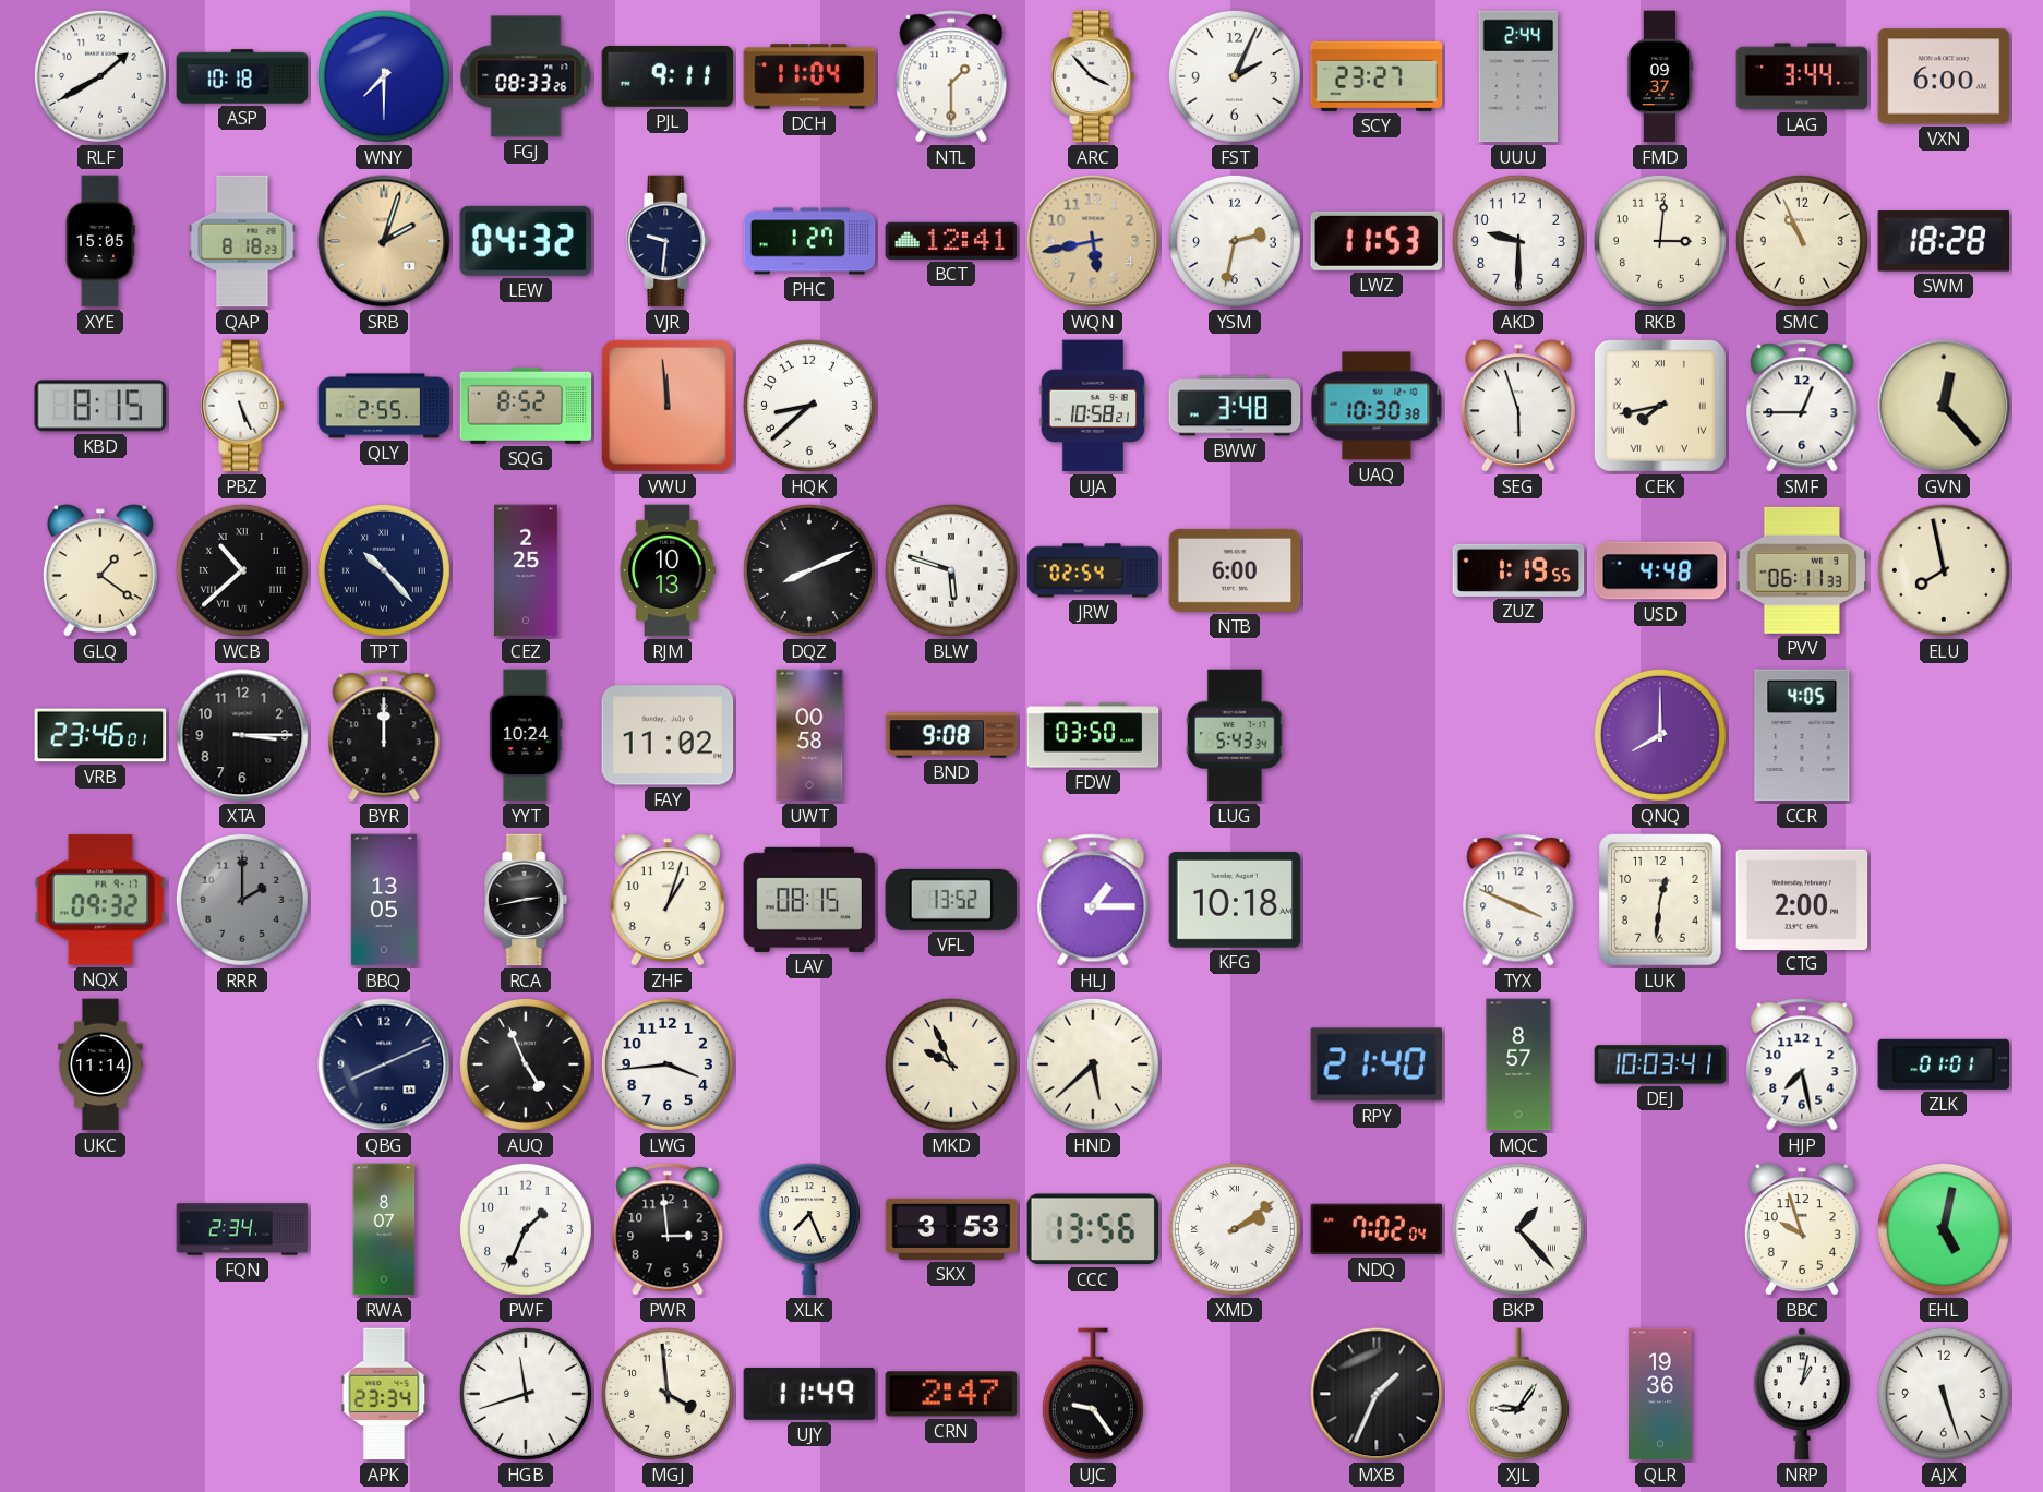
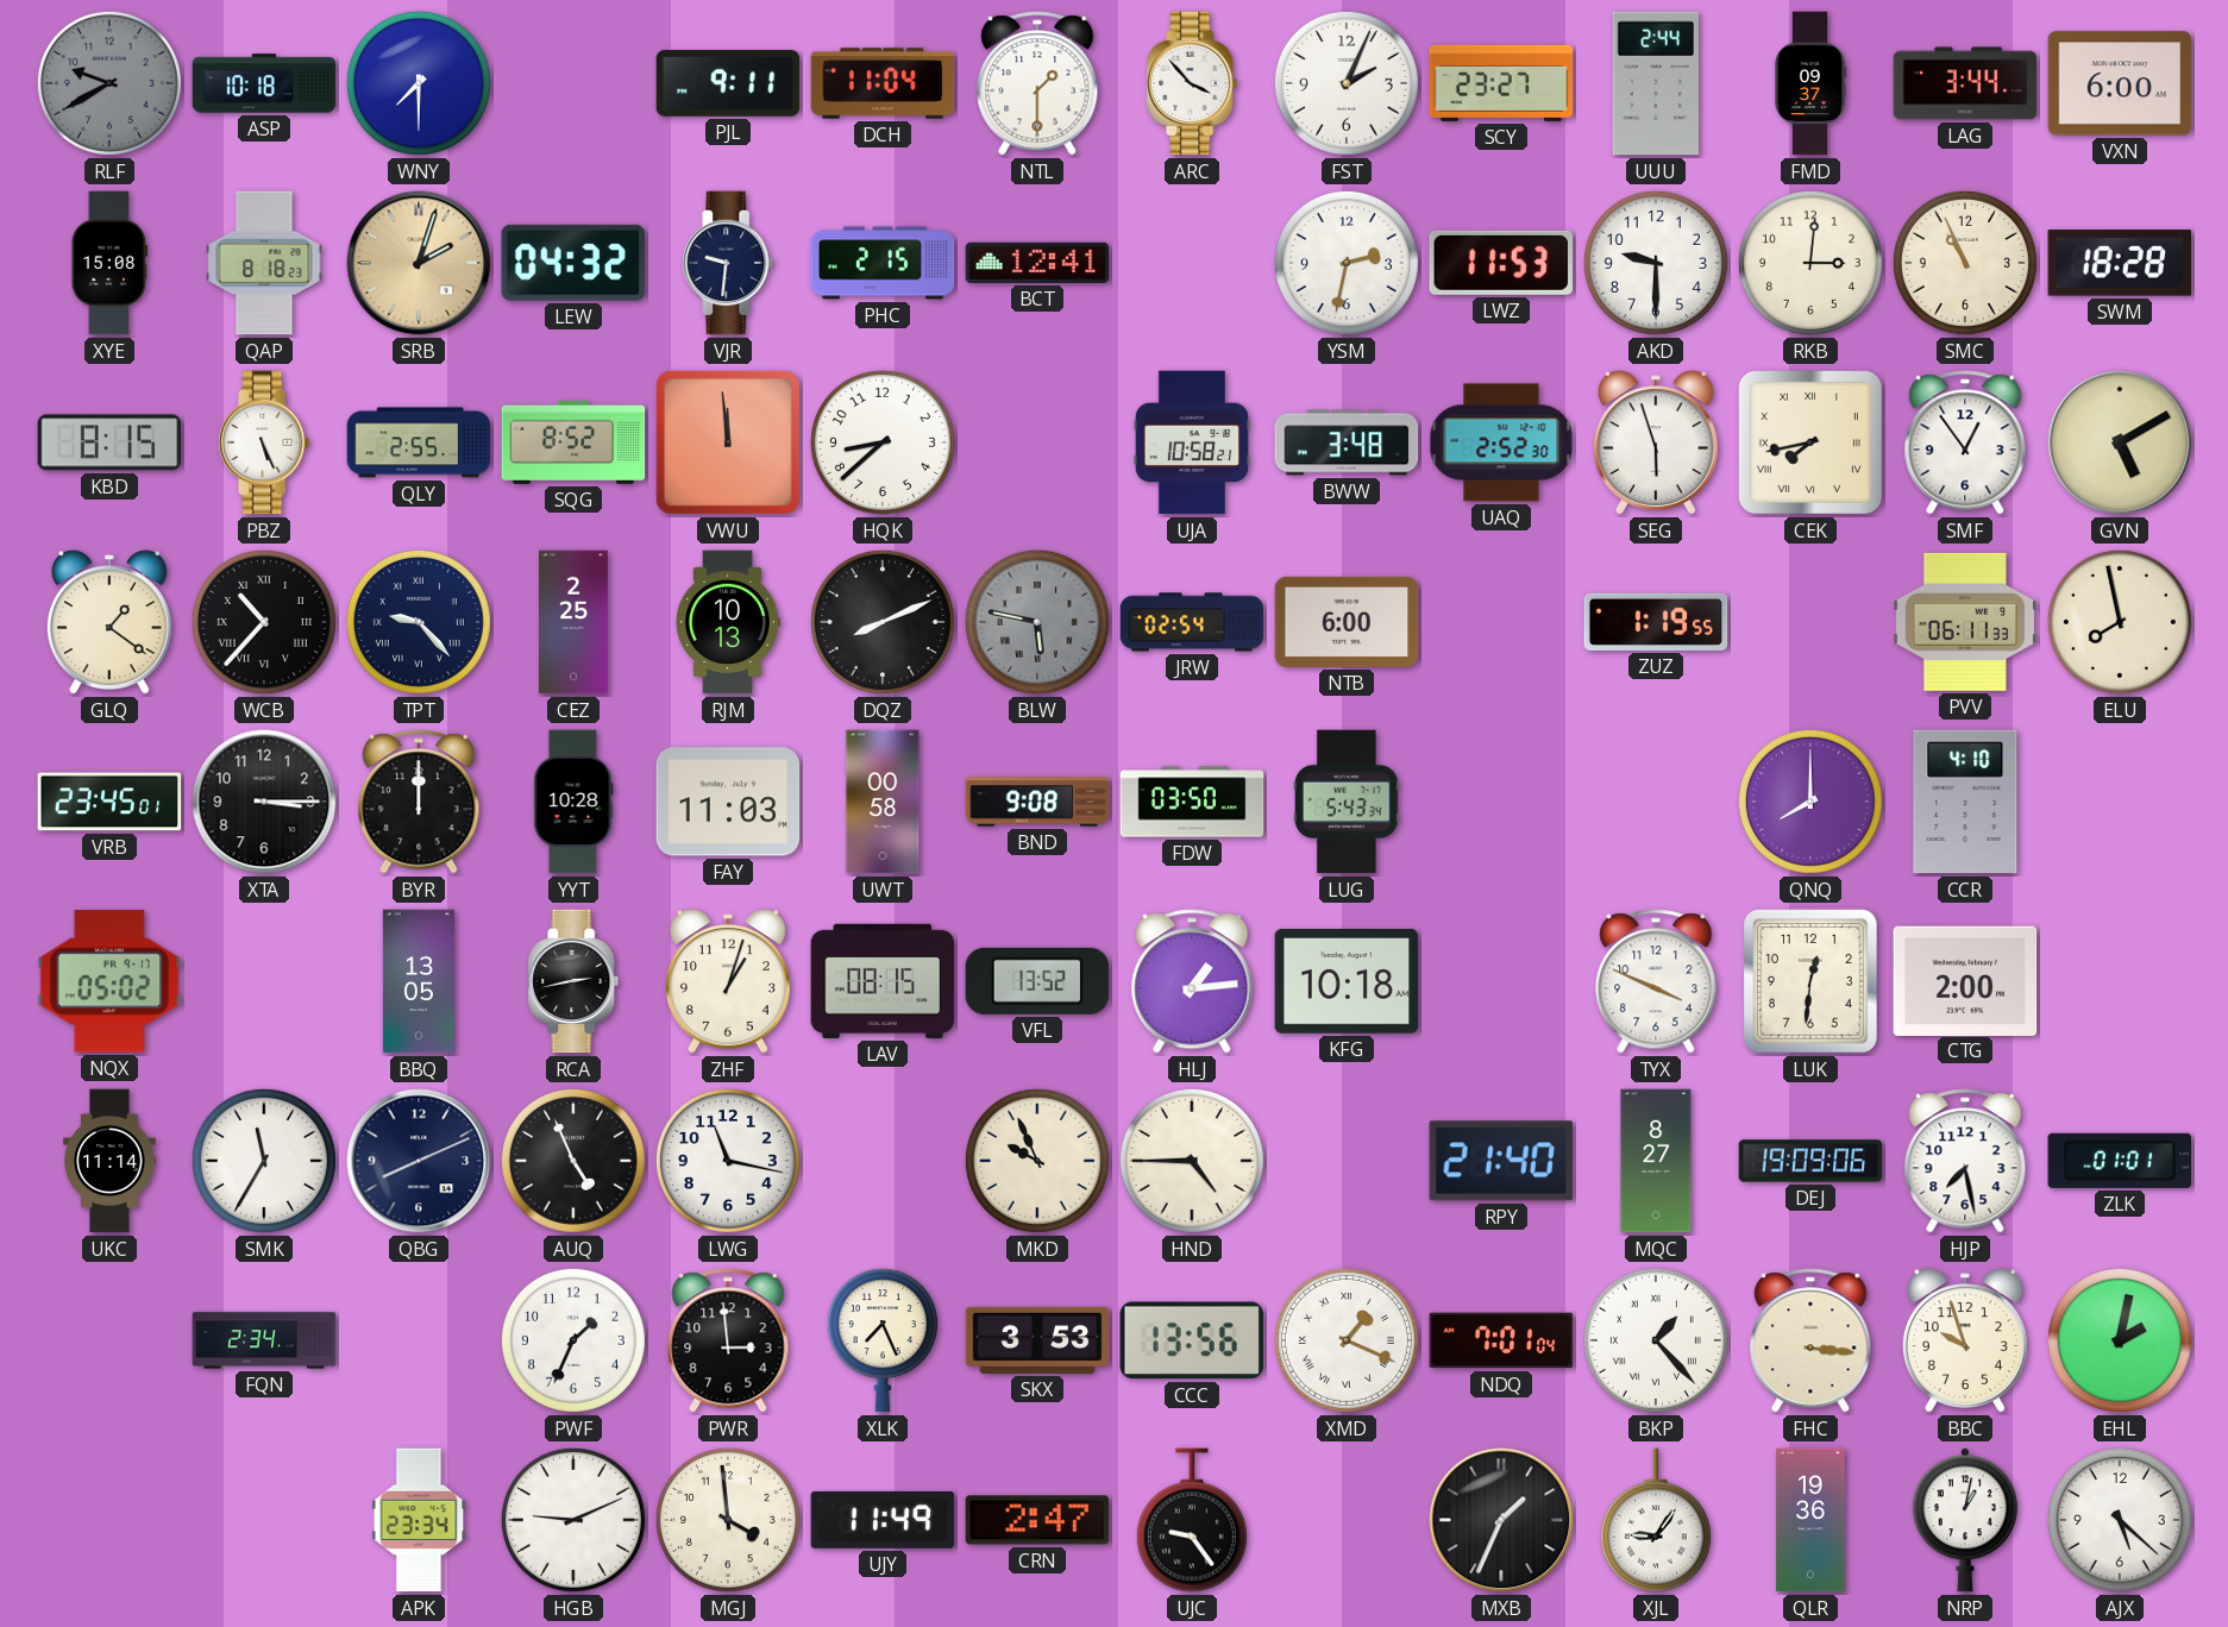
RLF: 1:40 -> 9:40
RLF dial: white -> grey
FGJ: 08:33 -> none
XYE: 15:05 -> 15:08
PHC: 1:27 -> 2:15
WQN: 5:43 -> none
UAQ: 10:30 -> 2:52
SMF: 12:45 -> 12:54
GVN: 12:23 -> 5:10
WCB: 10:38 -> 10:37
TPT: 10:23 -> 9:23
BLW: 5:48 -> 5:47
BLW dial: white -> grey
USD: 4:48 -> none
VRB: 23:46 -> 23:45
YYT: 10:24 -> 10:28
FAY: 11:02 -> 11:03
CCR: 4:05 -> 4:10
NQX: 09:32 -> 05:02
RRR: 2:00 -> none
HLJ: 1:15 -> 1:14
SMK: none -> 11:35
LWG: 3:44 -> 11:17
HND: 5:38 -> 4:45
MQC: 8:57 -> 8:27
DEJ: 10:03 -> 19:09
RWA: 8:07 -> none
XMD: 2:09 -> 1:19
NDQ: 7:02 -> 7:01
FHC: none -> 3:16
EHL: 5:02 -> 2:02
HGB: 11:42 -> 9:11
AJX: 5:27 -> 5:22
